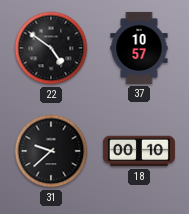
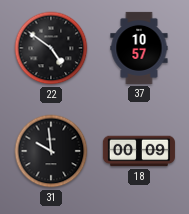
31: 9:38 -> 9:59
18: 00:10 -> 00:09
